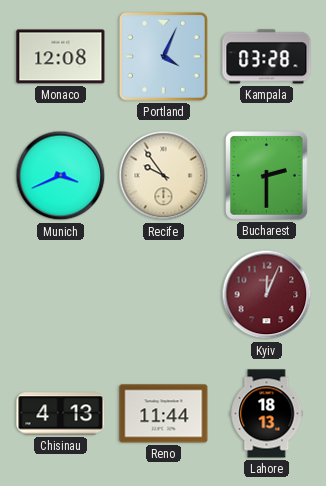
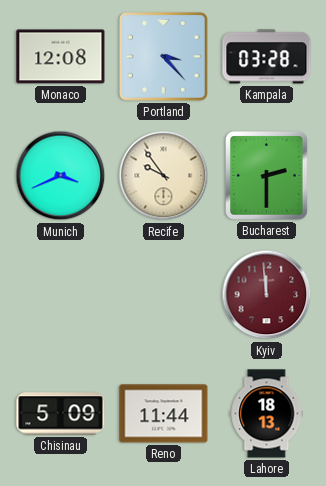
Portland: 4:04 -> 3:23
Kyiv: 12:04 -> 11:59
Chisinau: 4:13 -> 5:09
